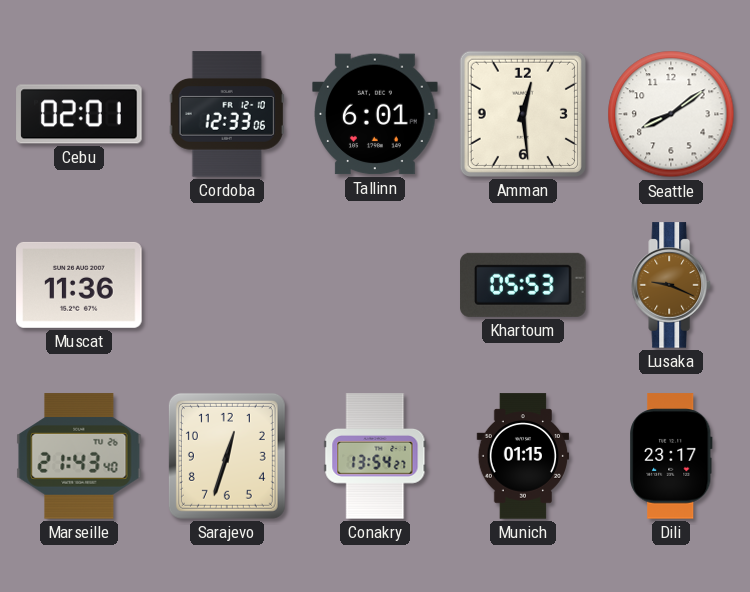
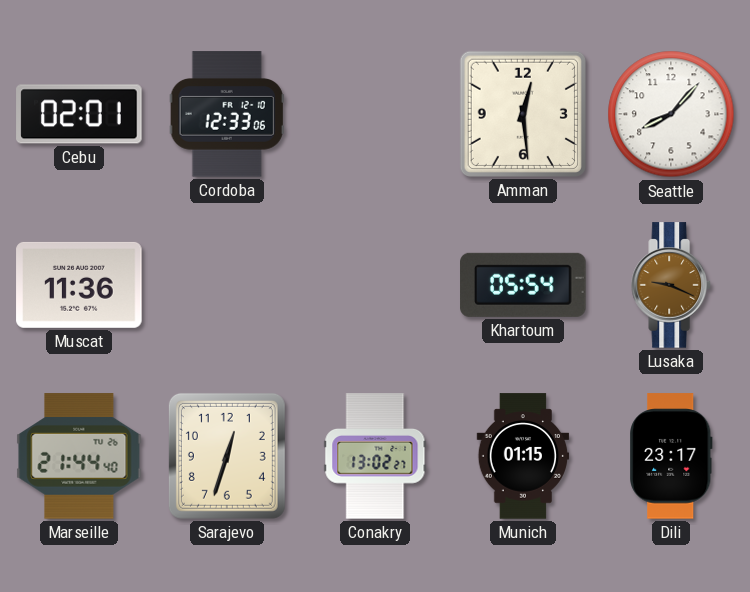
Tallinn: 6:01 -> none
Seattle: 8:09 -> 8:07
Khartoum: 05:53 -> 05:54
Marseille: 21:43 -> 21:44
Conakry: 13:54 -> 13:02
